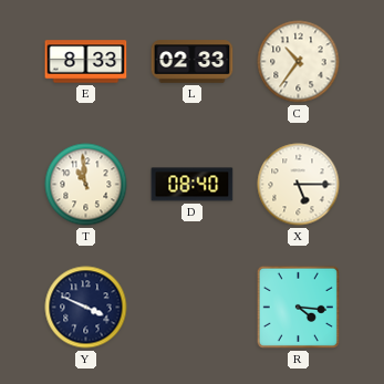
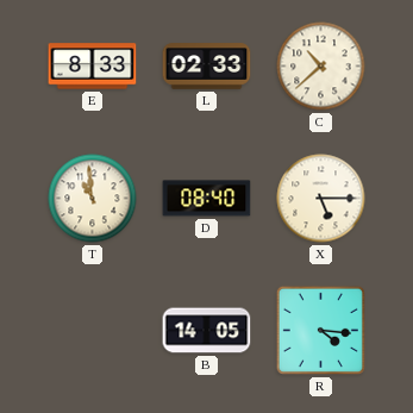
C: 10:36 -> 10:38
Y: 3:49 -> none
B: none -> 14:05
